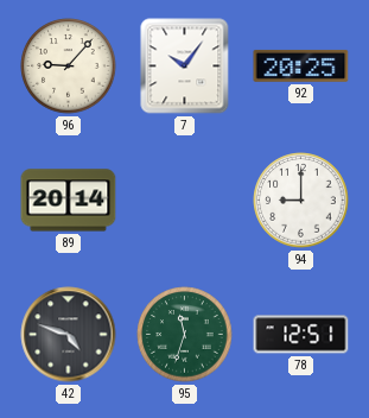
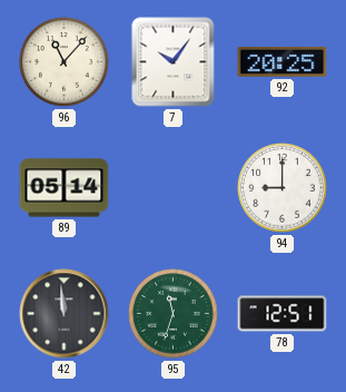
96: 9:07 -> 11:07
89: 20:14 -> 05:14
42: 4:48 -> 11:59
